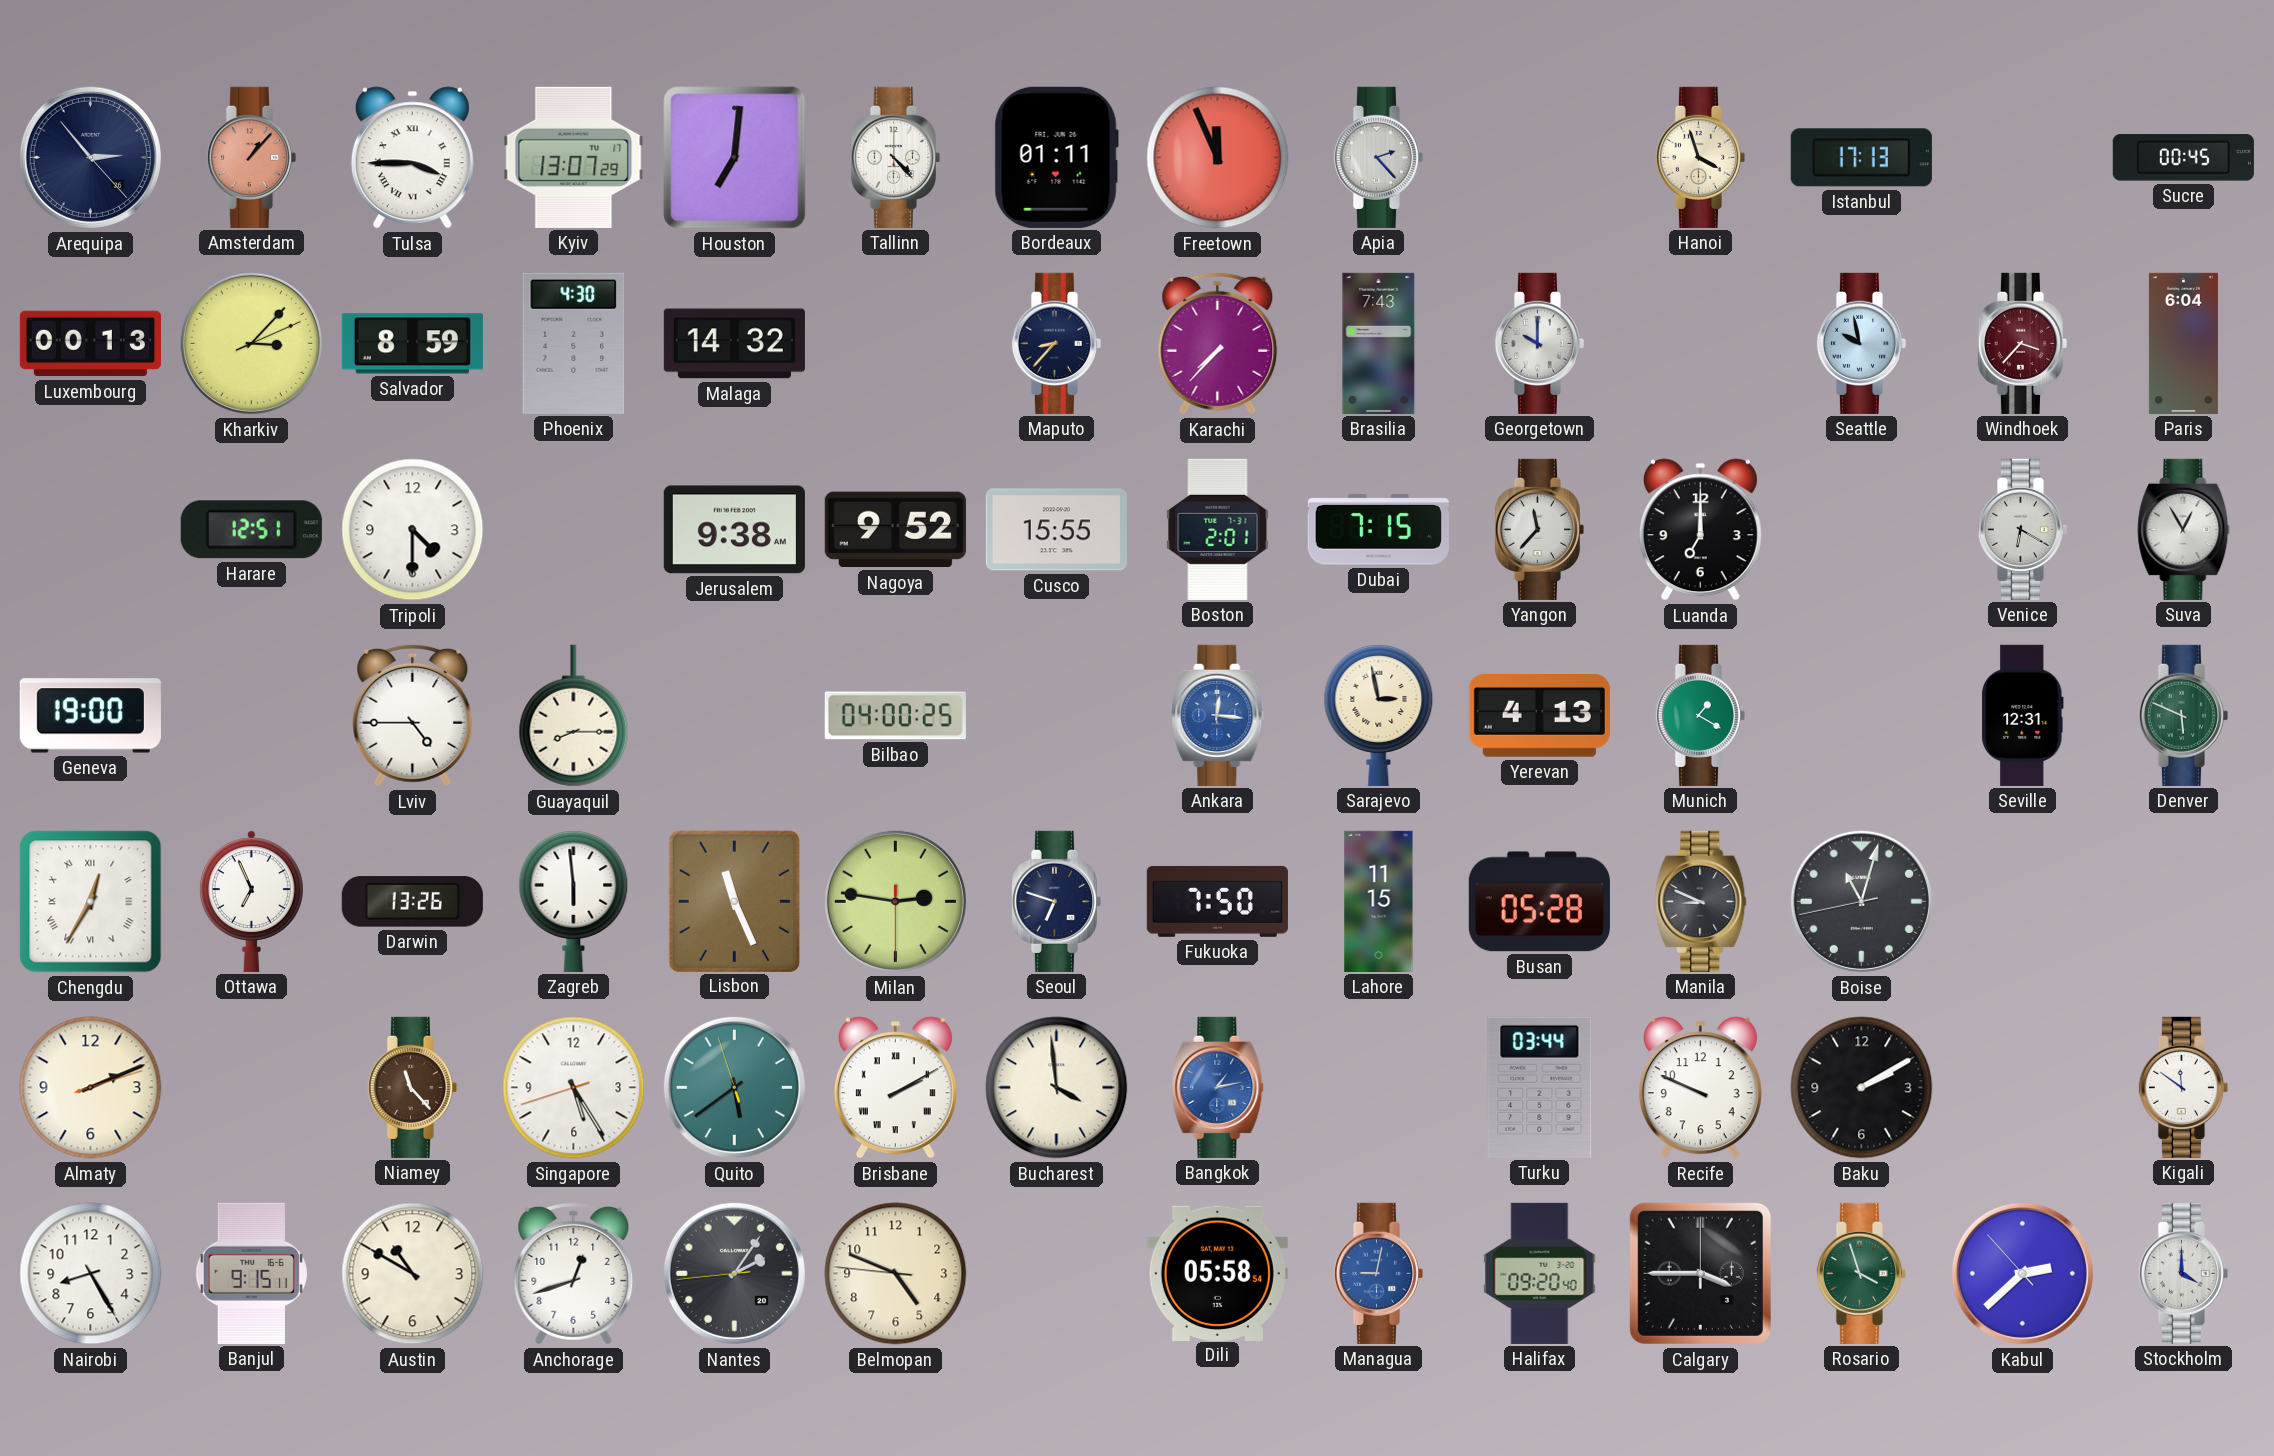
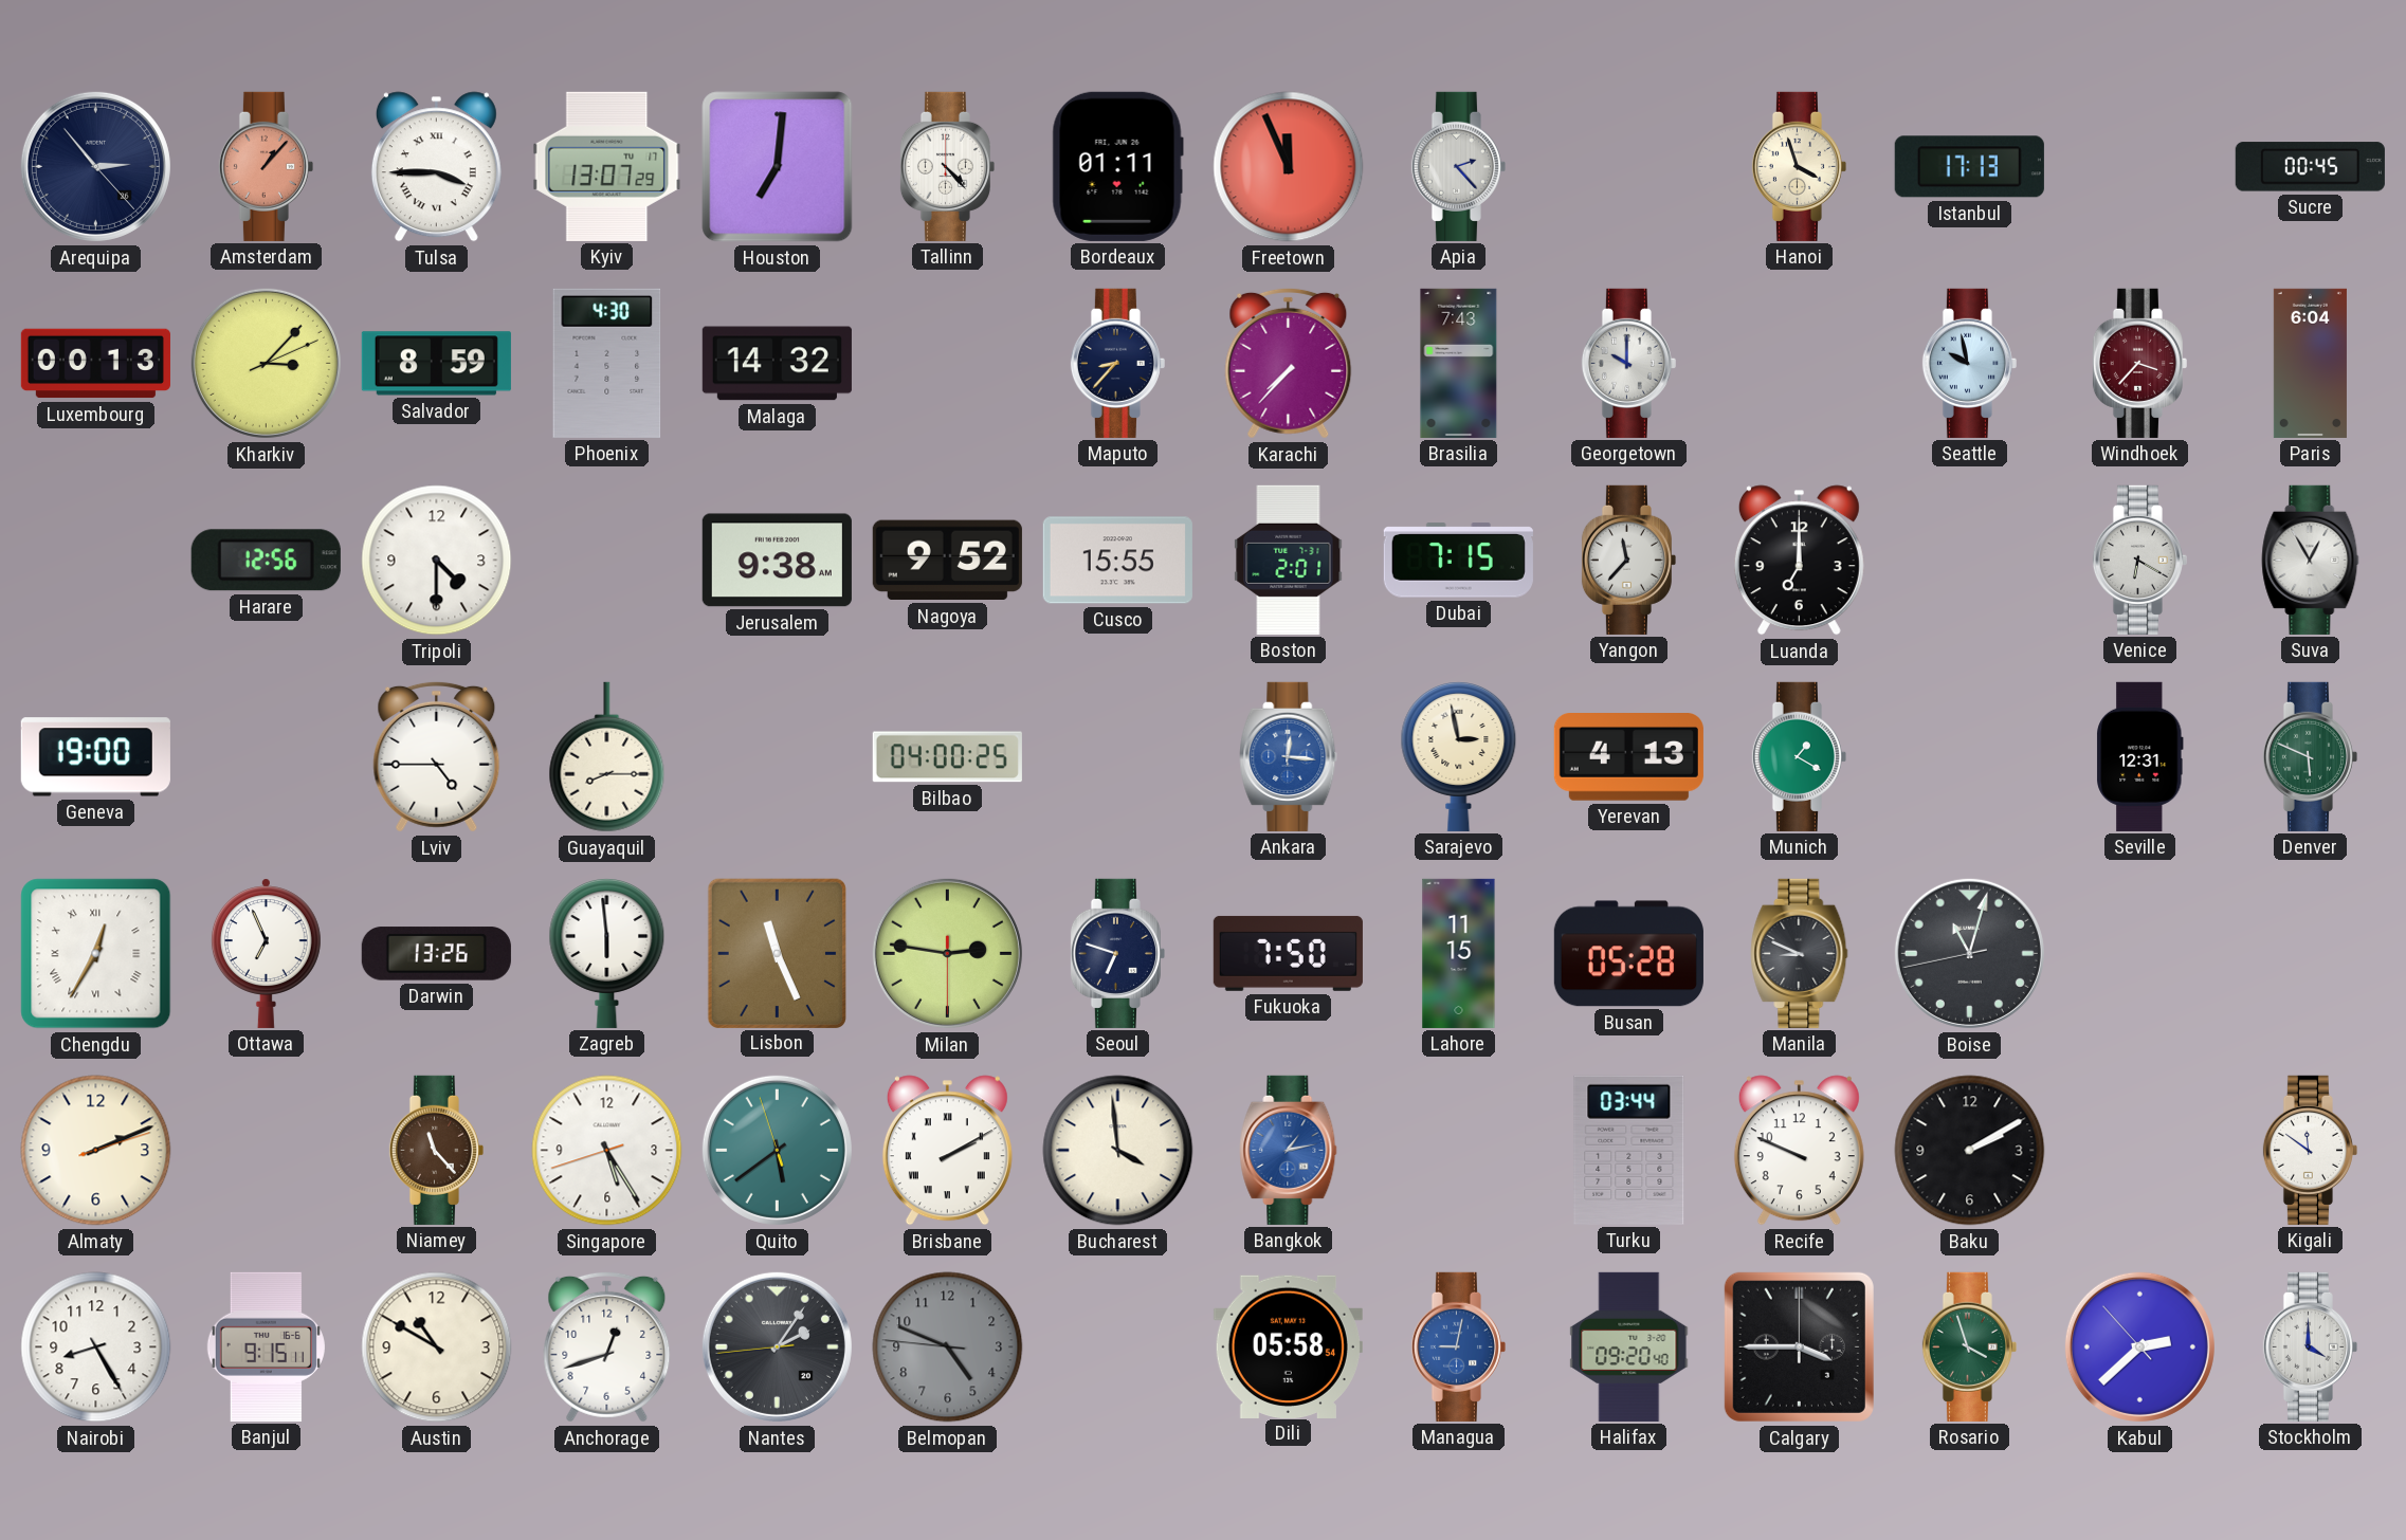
Harare: 12:51 -> 12:56
Belmopan dial: cream -> grey
